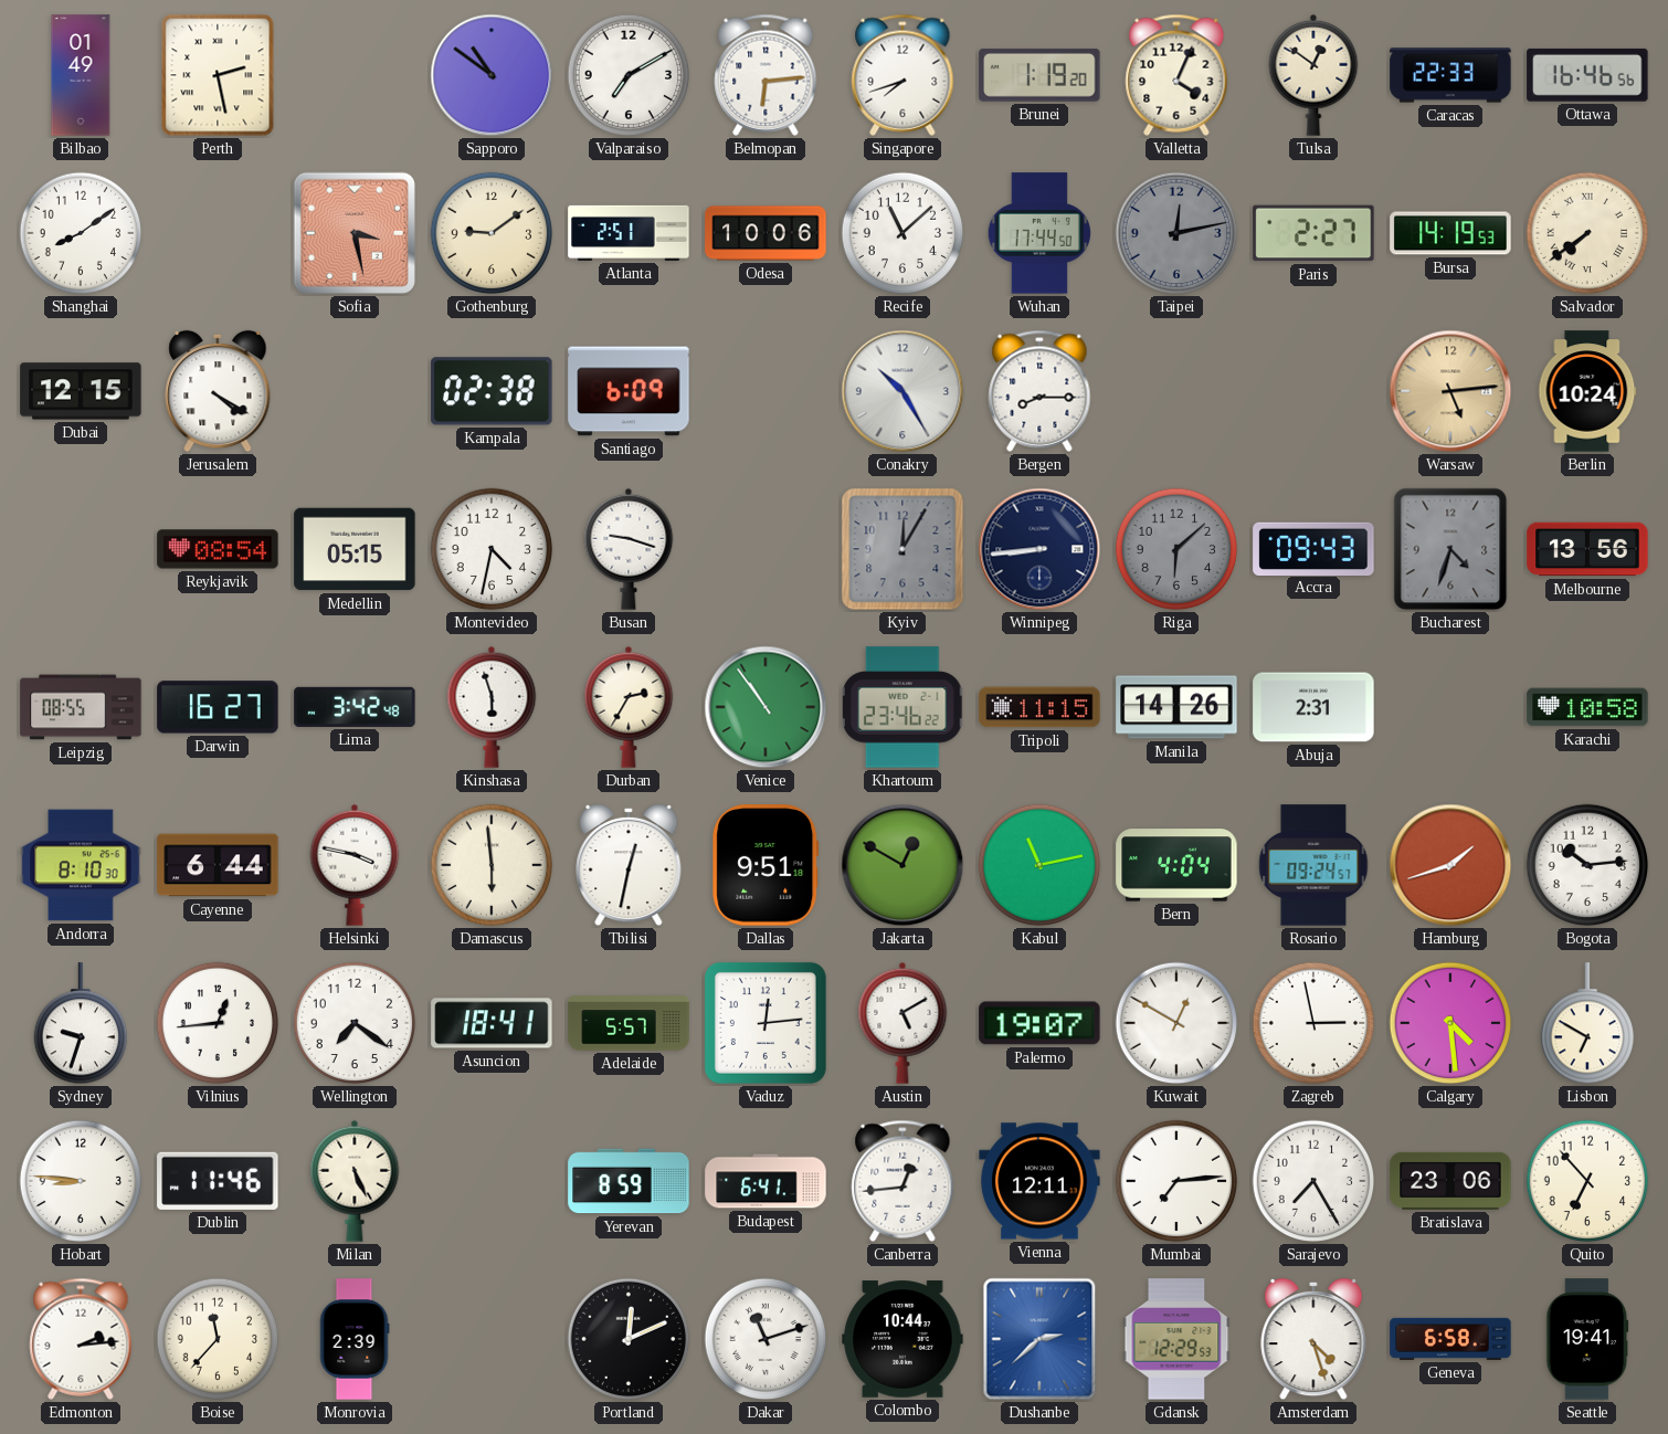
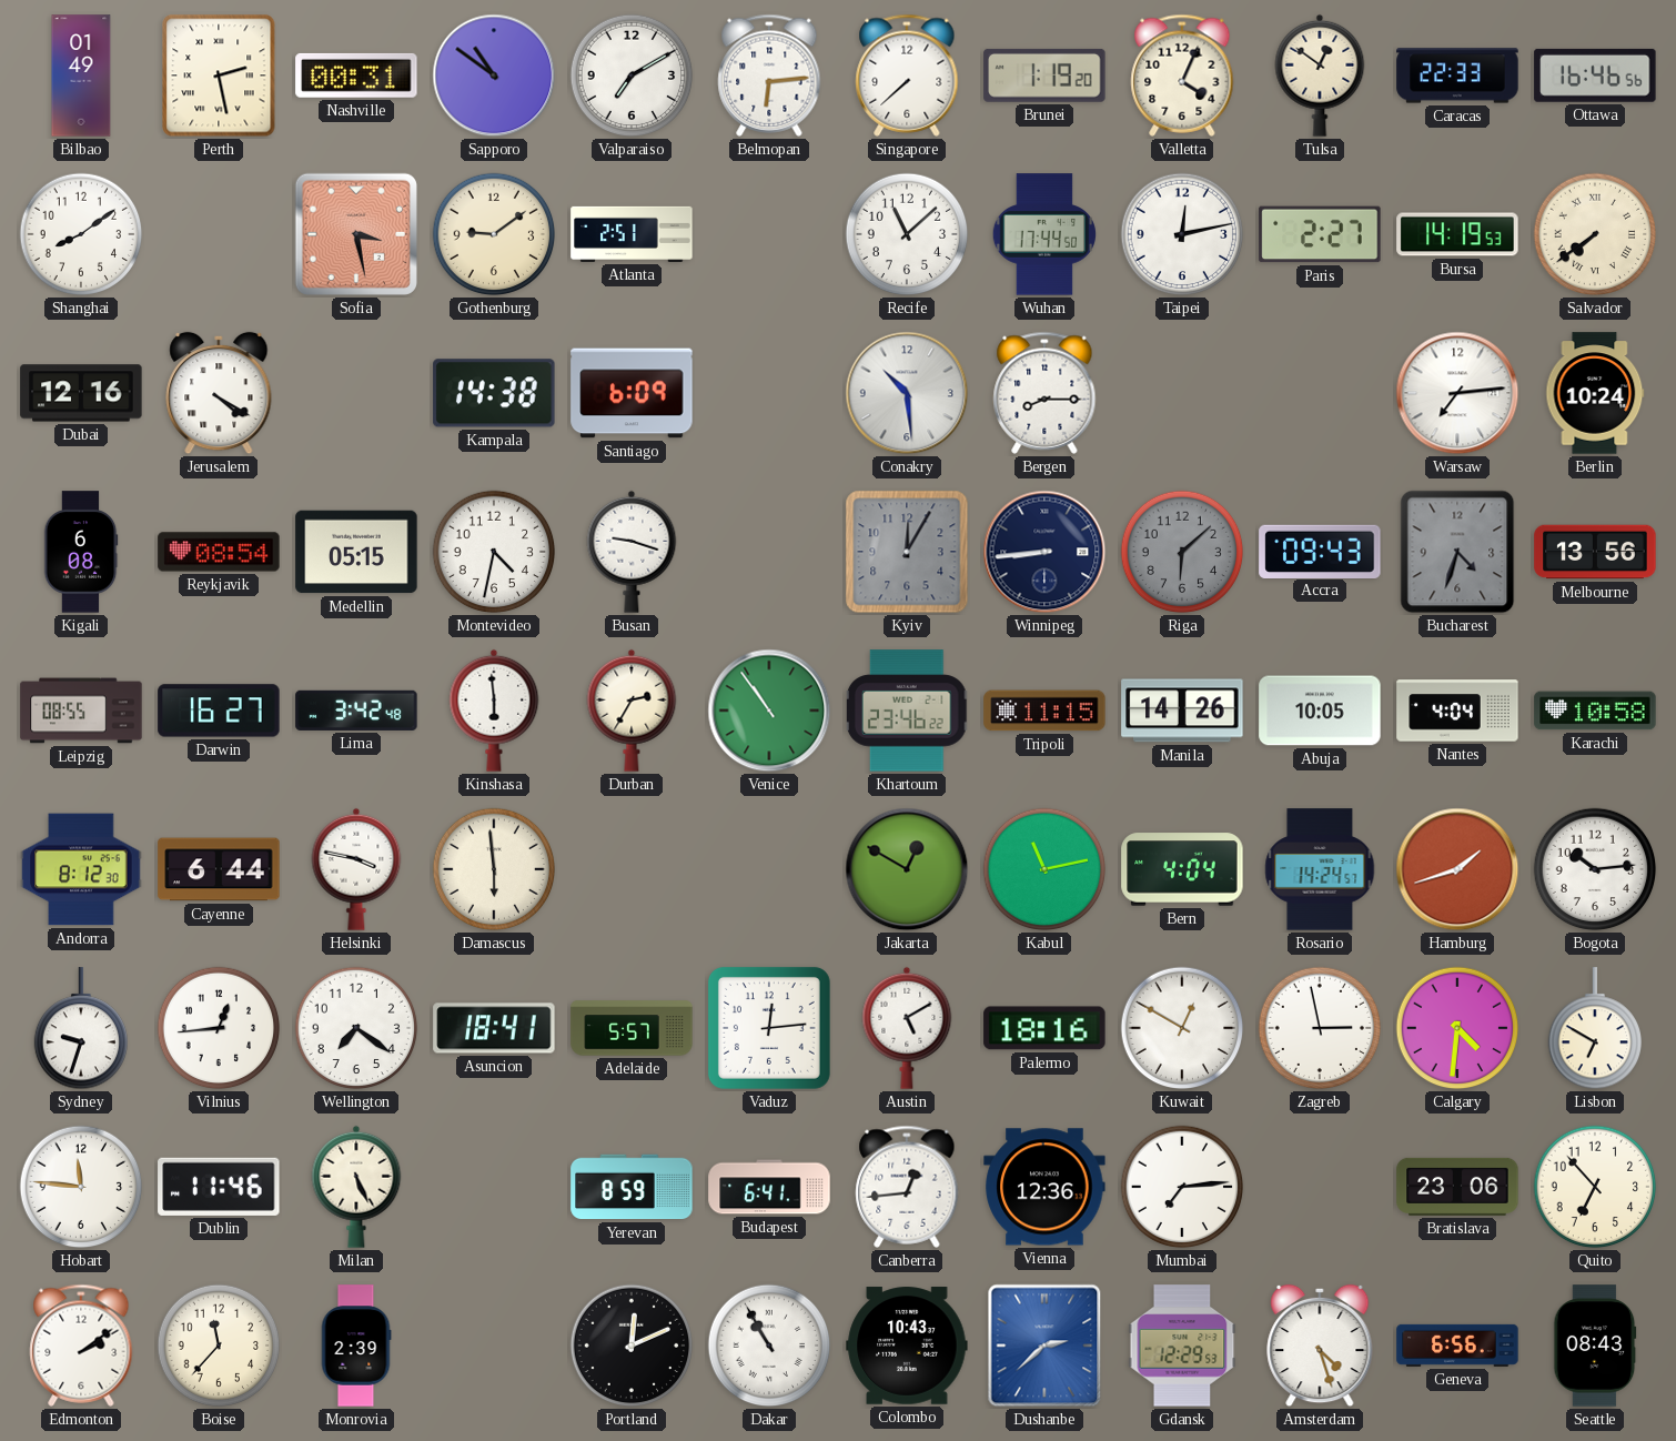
Nashville: none -> 00:31
Singapore: 7:42 -> 7:38
Odesa: 10:06 -> none
Taipei dial: grey -> white
Dubai: 12:15 -> 12:16
Kampala: 02:38 -> 14:38
Conakry: 10:25 -> 10:29
Warsaw: 5:14 -> 7:14
Warsaw dial: champagne -> white
Kigali: none -> 6:08
Kinshasa: 5:57 -> 5:59
Abuja: 2:31 -> 10:05
Nantes: none -> 4:04
Andorra: 8:10 -> 8:12
Tbilisi: 12:32 -> none
Dallas: 9:51 -> none
Rosario: 09:24 -> 14:24
Palermo: 19:07 -> 18:16
Calgary: 4:29 -> 4:31
Hobart: 8:46 -> 11:46
Vienna: 12:11 -> 12:36
Sarajevo: 7:25 -> none
Edmonton: 2:14 -> 2:09
Dakar: 11:12 -> 10:55
Colombo: 10:44 -> 10:43
Geneva: 6:58 -> 6:56
Seattle: 19:41 -> 08:43
